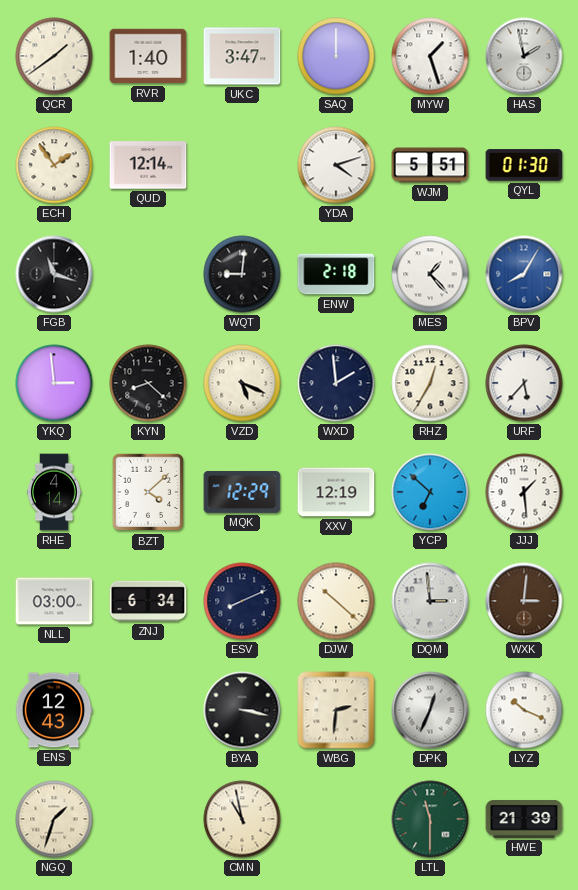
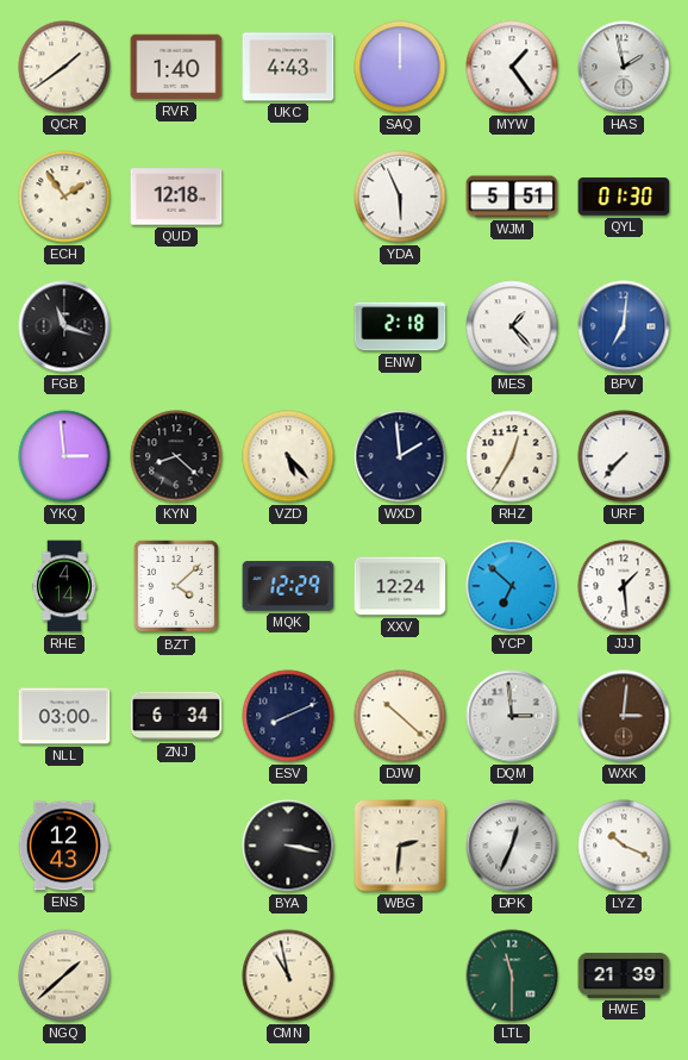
UKC: 3:47 -> 4:43
MYW: 1:27 -> 1:24
QUD: 12:14 -> 12:18
YDA: 4:12 -> 5:56
WQT: 9:01 -> none
BPV: 8:05 -> 7:01
VZD: 5:19 -> 5:23
URF: 5:37 -> 7:37
XXV: 12:19 -> 12:24
NGQ: 1:33 -> 1:38
